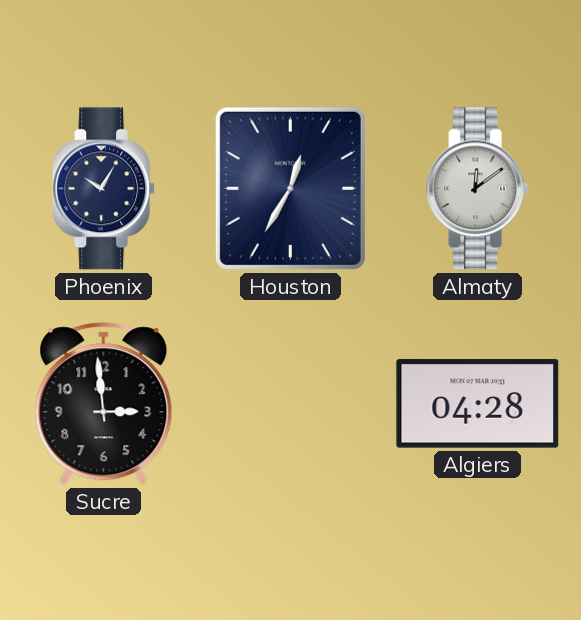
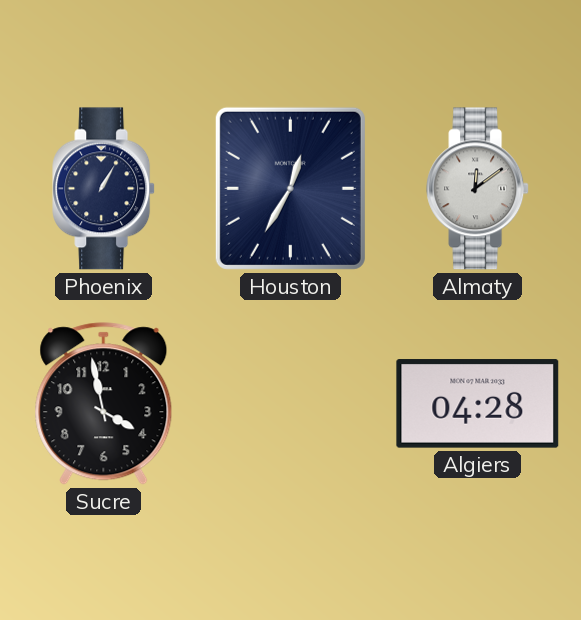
Phoenix: 10:05 -> 1:05
Sucre: 2:59 -> 3:58
